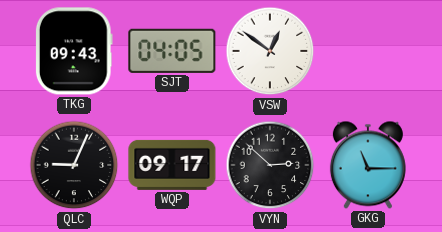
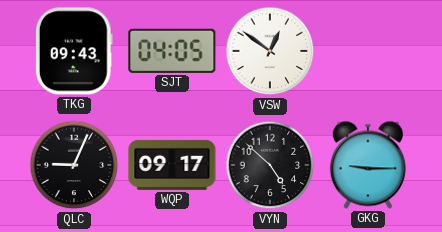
VYN: 2:52 -> 4:52
GKG: 11:15 -> 9:15
